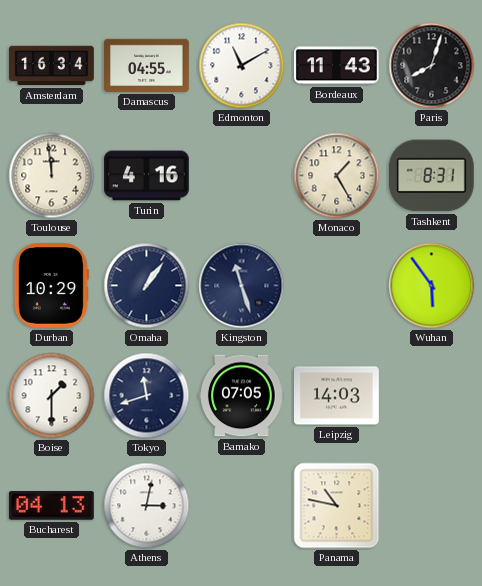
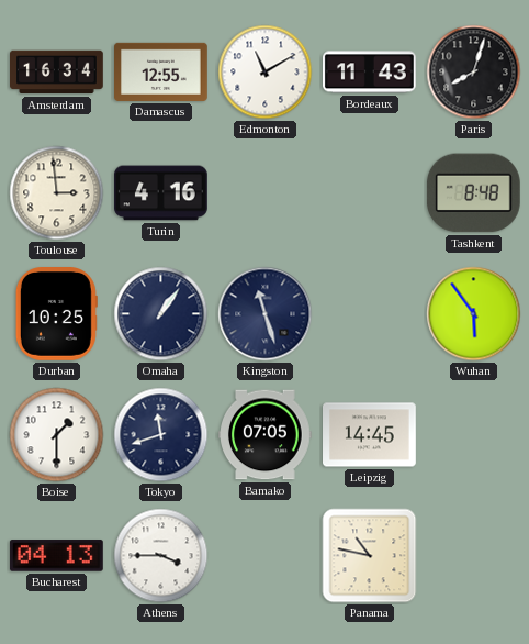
Damascus: 04:55 -> 12:55
Toulouse: 11:59 -> 2:59
Monaco: 1:25 -> none
Tashkent: 8:31 -> 8:48
Durban: 10:29 -> 10:25
Leipzig: 14:03 -> 14:45
Athens: 3:02 -> 3:45
